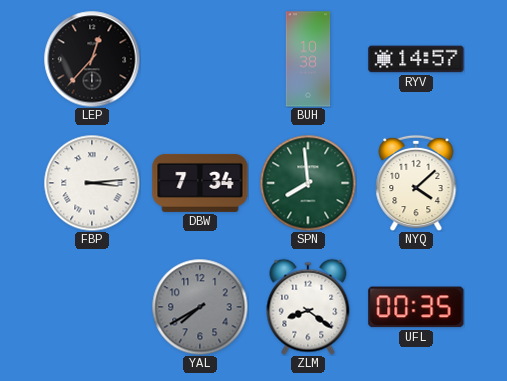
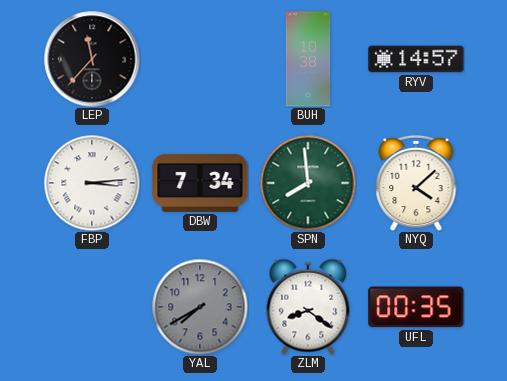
LEP: 12:37 -> 11:37
